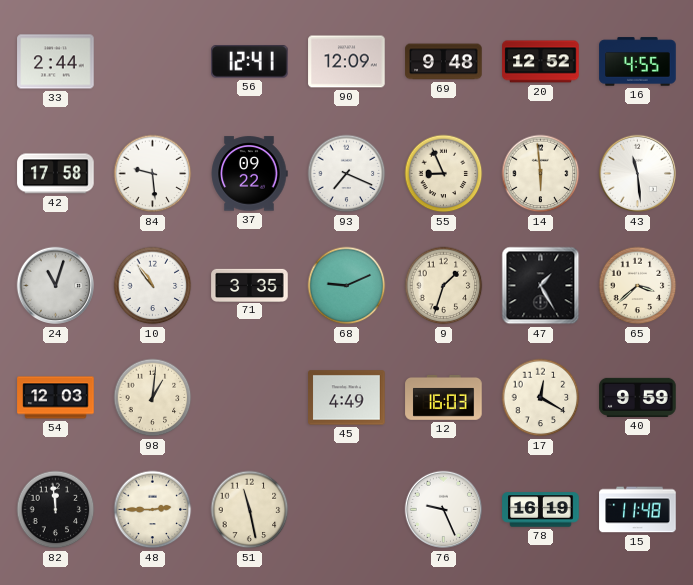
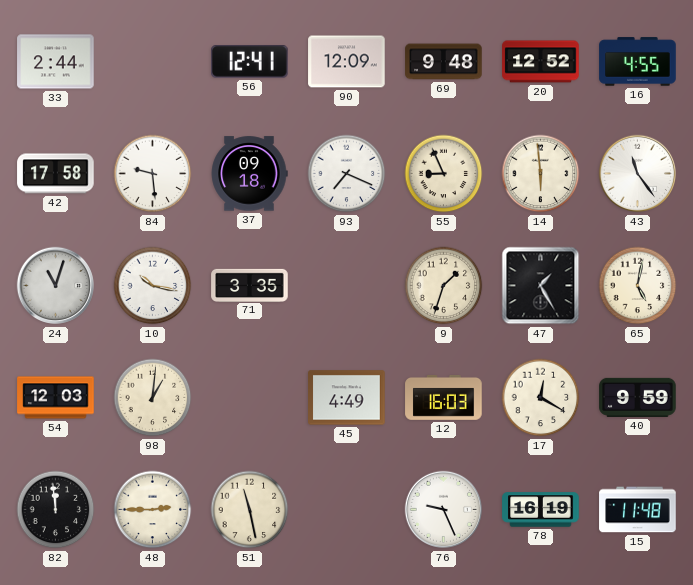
37: 09:22 -> 09:18
43: 11:29 -> 11:24
10: 10:54 -> 10:17
68: 9:11 -> none
65: 3:38 -> 5:02
